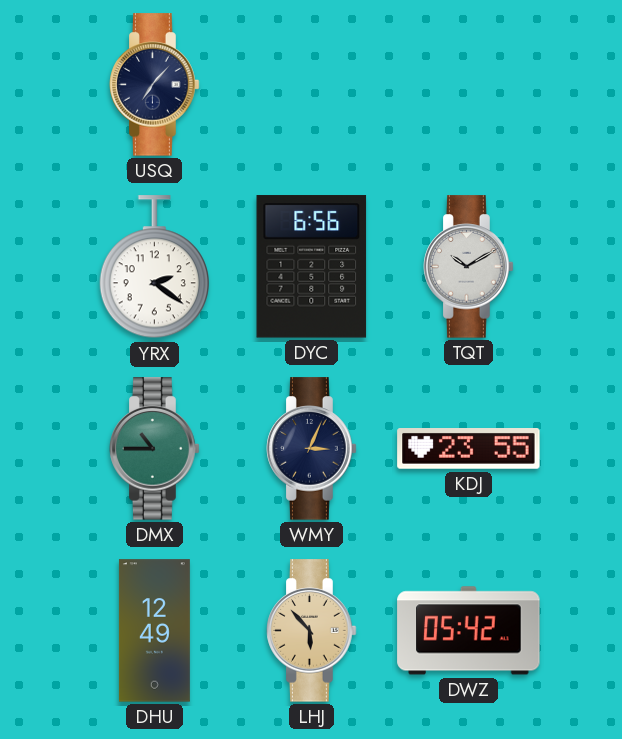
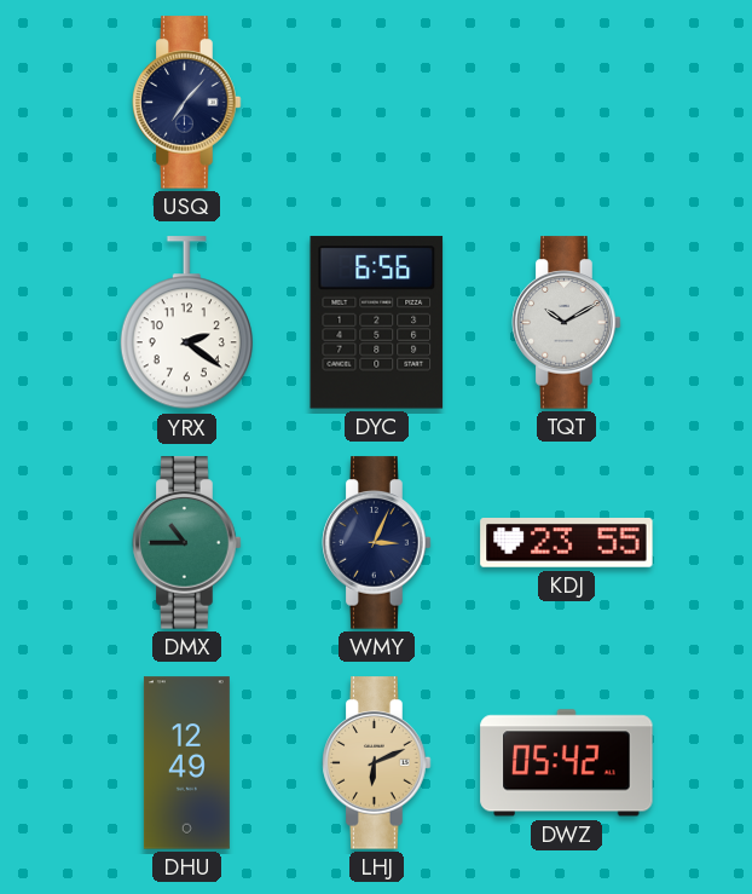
LHJ: 5:53 -> 6:11
